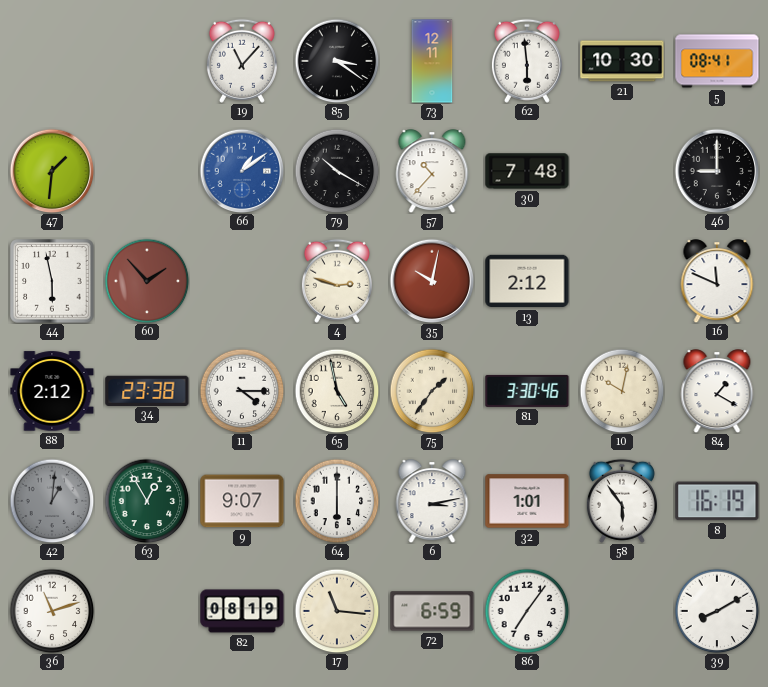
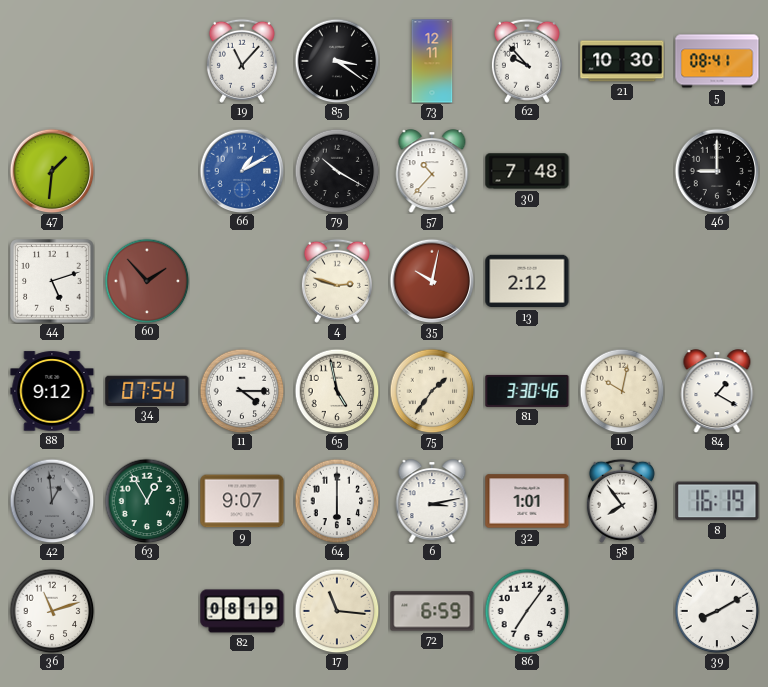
62: 5:59 -> 9:53
66: 1:09 -> 1:10
44: 5:58 -> 5:12
16: 11:49 -> none
88: 2:12 -> 9:12
34: 23:38 -> 07:54
42: 1:01 -> 12:59
58: 5:54 -> 7:54
